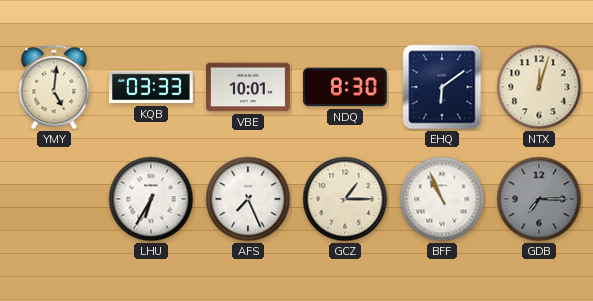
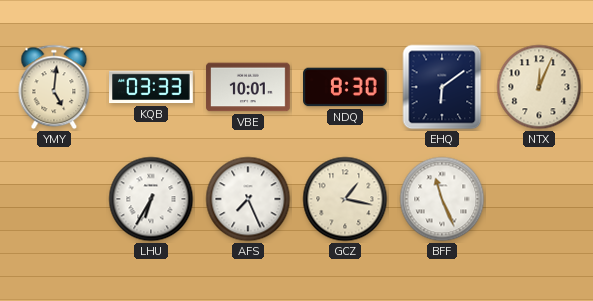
NTX: 12:03 -> 12:04
GCZ: 1:15 -> 1:17
BFF: 10:56 -> 11:26
GDB: 7:15 -> none
